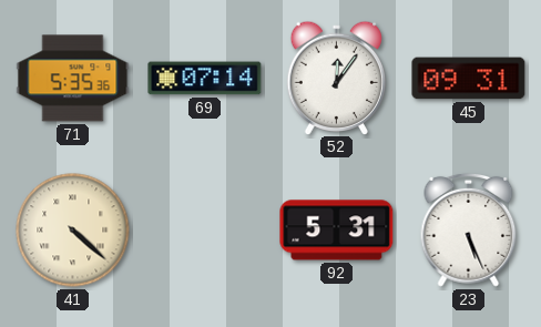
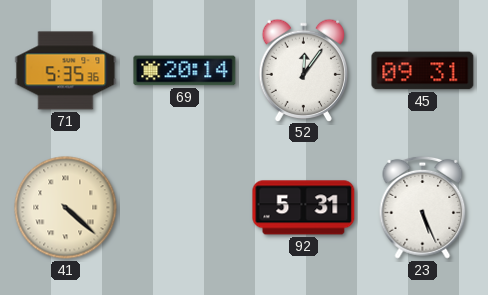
69: 07:14 -> 20:14
